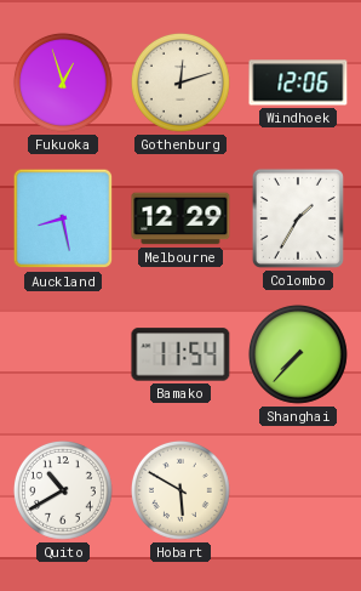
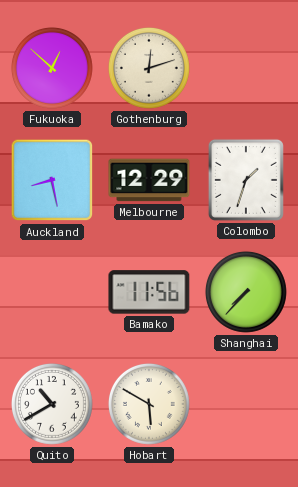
Fukuoka: 12:57 -> 12:52
Windhoek: 12:06 -> none
Colombo: 1:35 -> 1:33
Bamako: 11:54 -> 11:56
